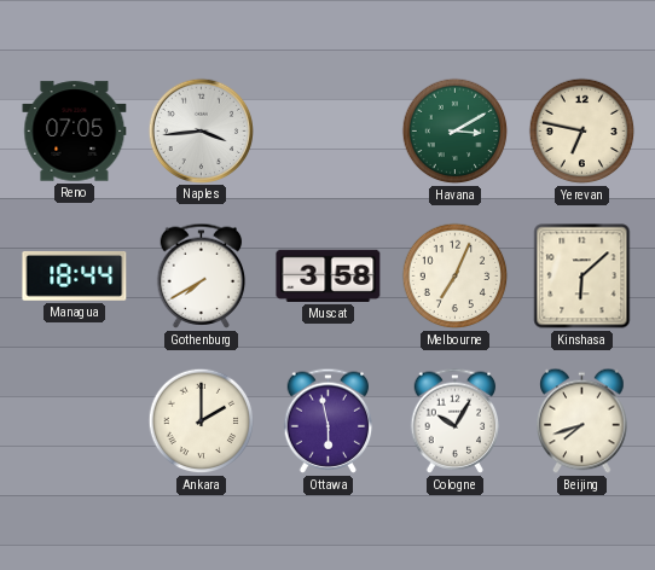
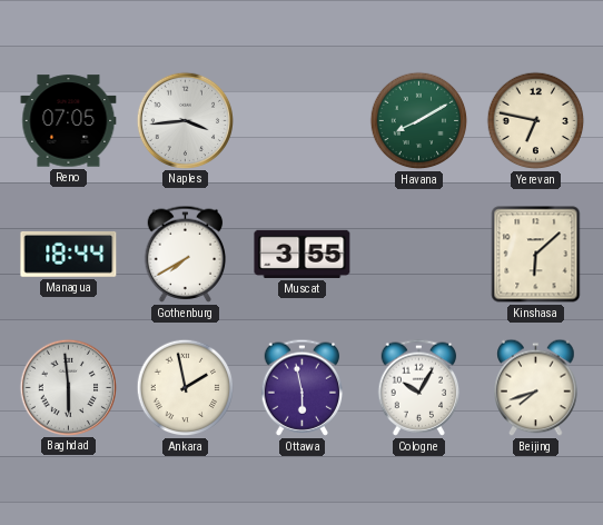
Havana: 3:10 -> 8:10
Muscat: 3:58 -> 3:55
Melbourne: 7:04 -> none
Baghdad: none -> 5:59
Ankara: 2:00 -> 1:58
